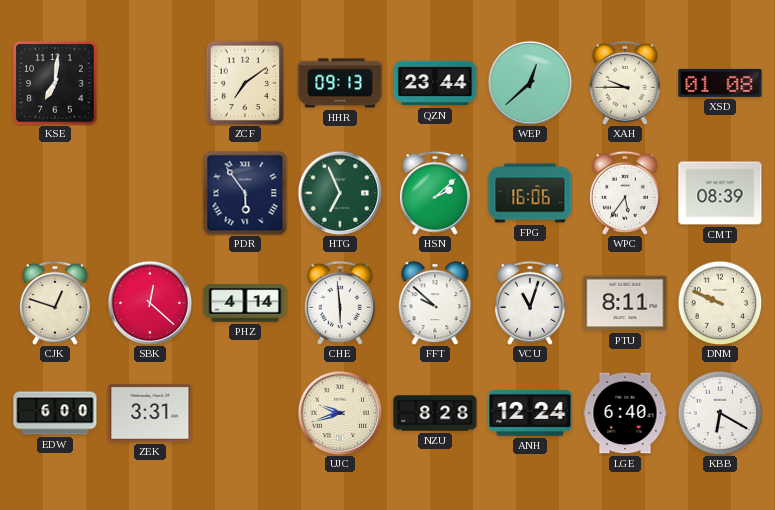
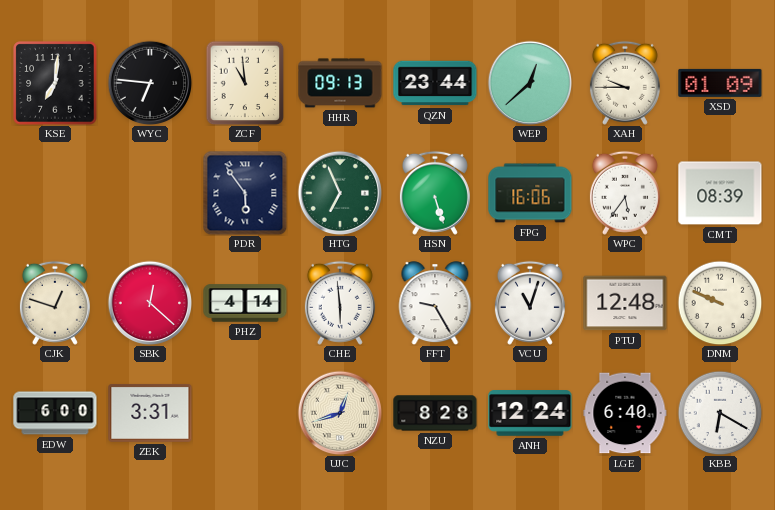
WYC: none -> 6:46
ZCF: 7:09 -> 10:59
XSD: 01:08 -> 01:09
HSN: 2:08 -> 5:27
FFT: 9:52 -> 9:25
PTU: 8:11 -> 12:48
UJC: 9:42 -> 12:42
